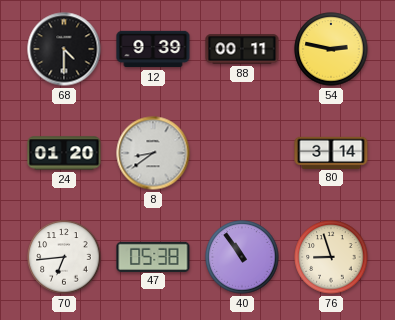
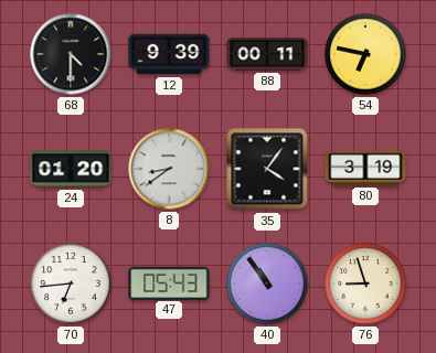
54: 2:47 -> 6:47
35: none -> 4:06
80: 3:14 -> 3:19
47: 05:38 -> 05:43
